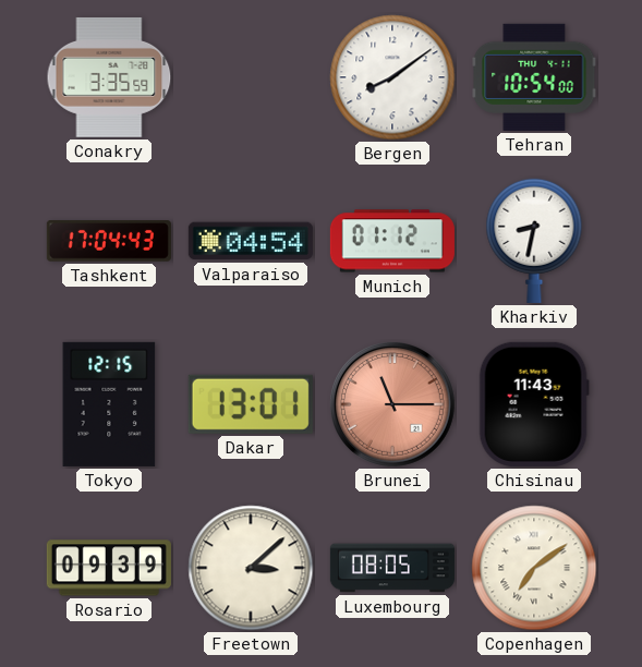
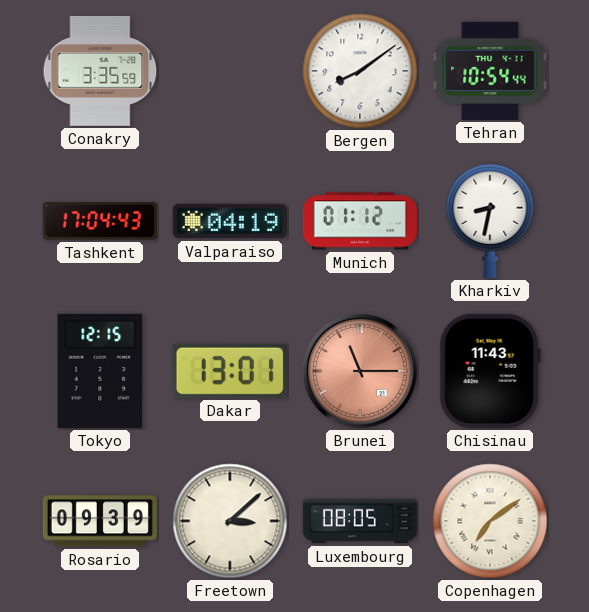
Tehran: 10:54:00 -> 10:54:44
Valparaiso: 04:54 -> 04:19
